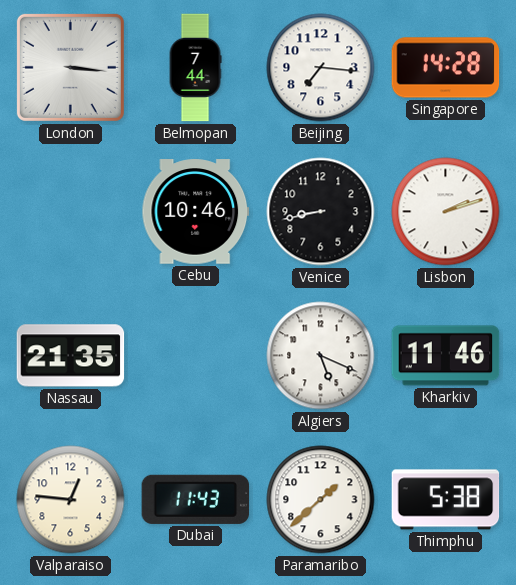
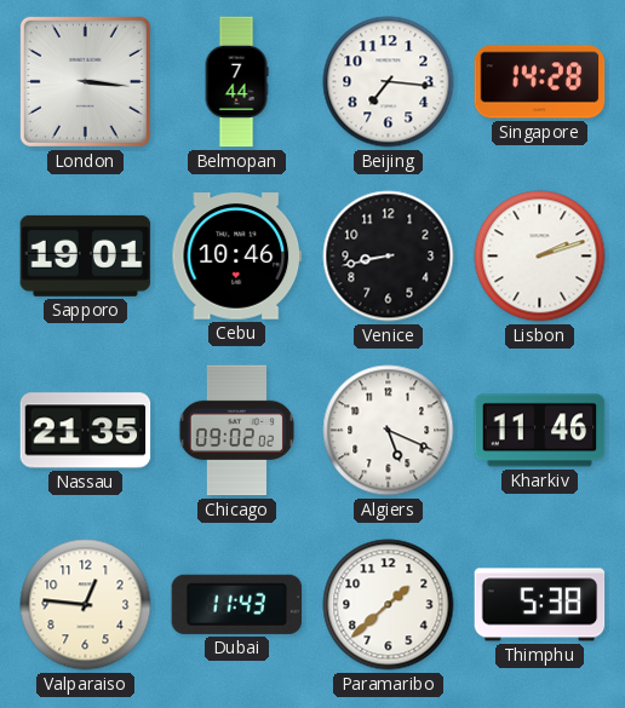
Sapporo: none -> 19:01
Chicago: none -> 09:02
